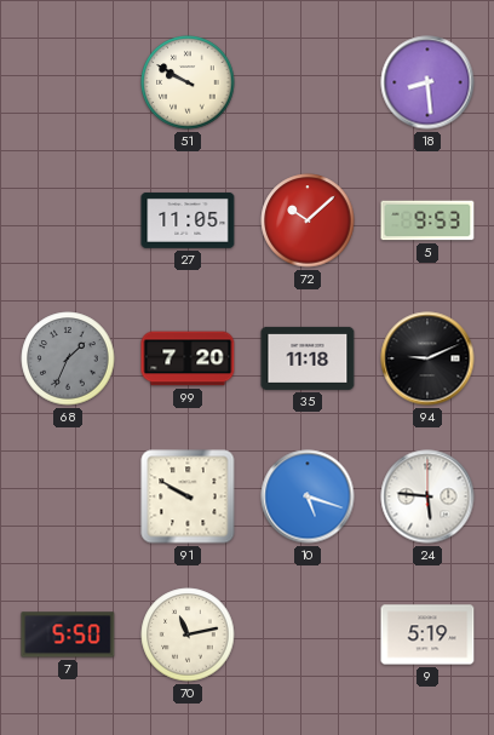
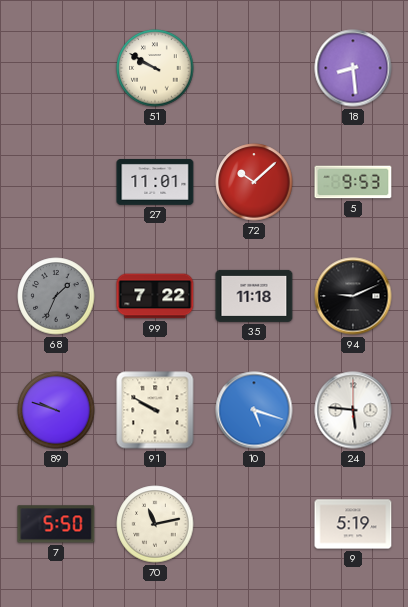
27: 11:05 -> 11:01
99: 7:20 -> 7:22
89: none -> 9:48
